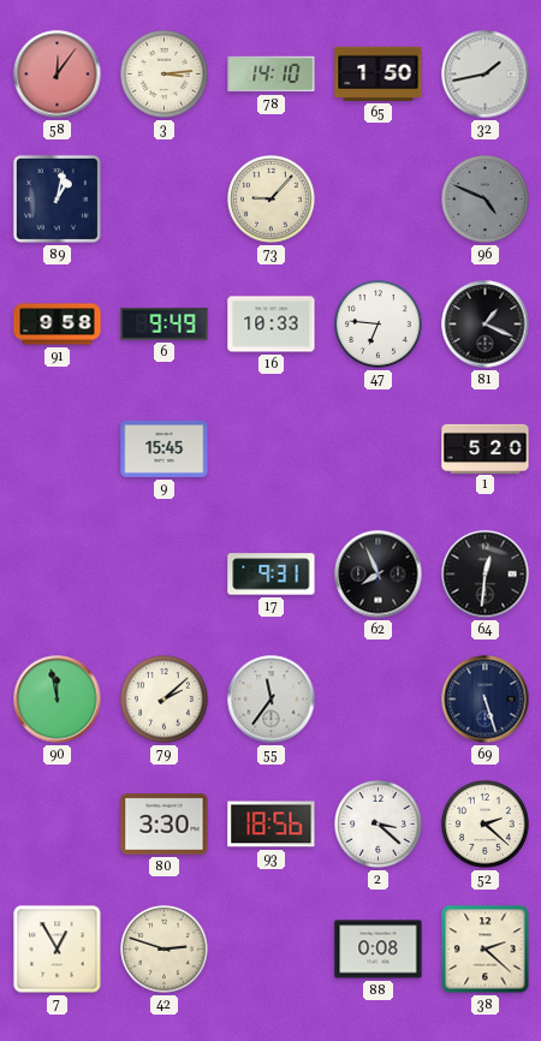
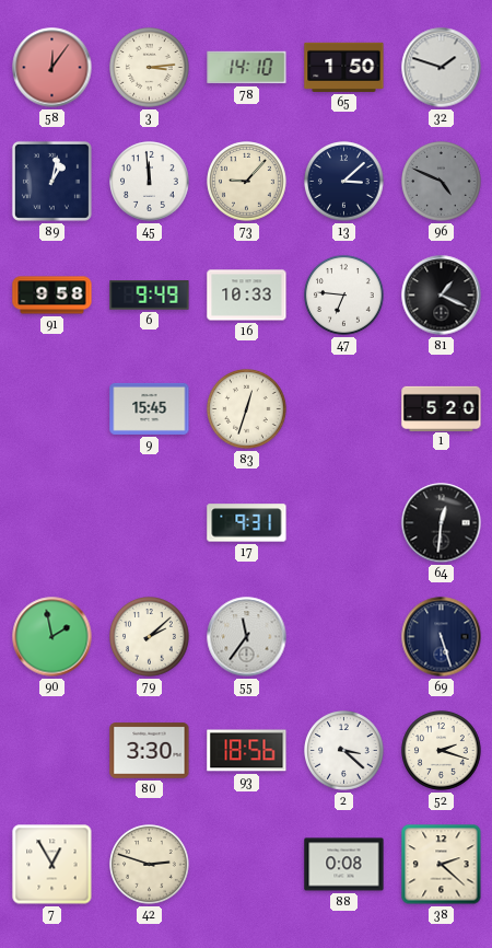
32: 1:43 -> 1:48
45: none -> 11:59
13: none -> 3:08
83: none -> 12:33
62: 7:56 -> none
90: 11:58 -> 1:58
52: 2:22 -> 2:18
